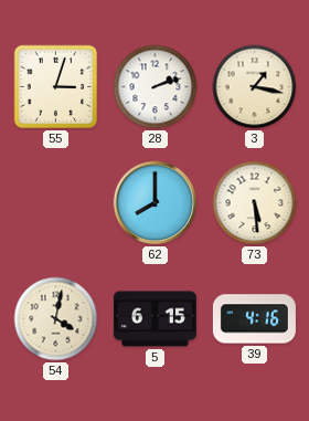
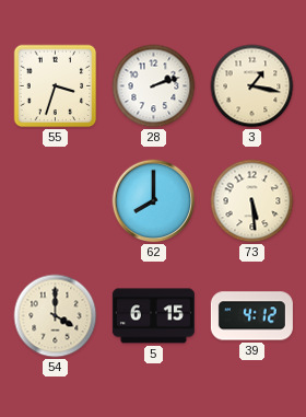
55: 3:03 -> 3:33
54: 4:02 -> 4:00
39: 4:16 -> 4:12
